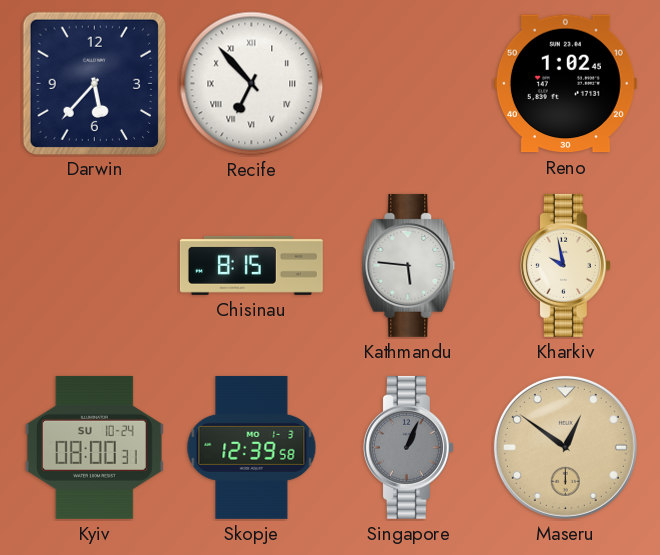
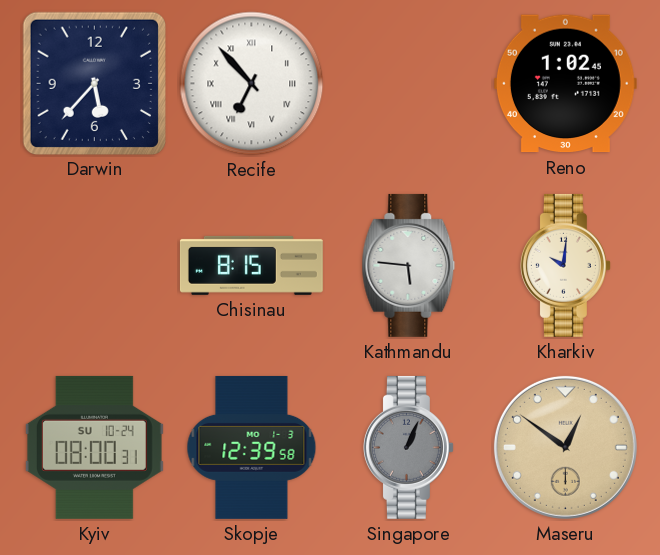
Kharkiv: 9:58 -> 10:01
